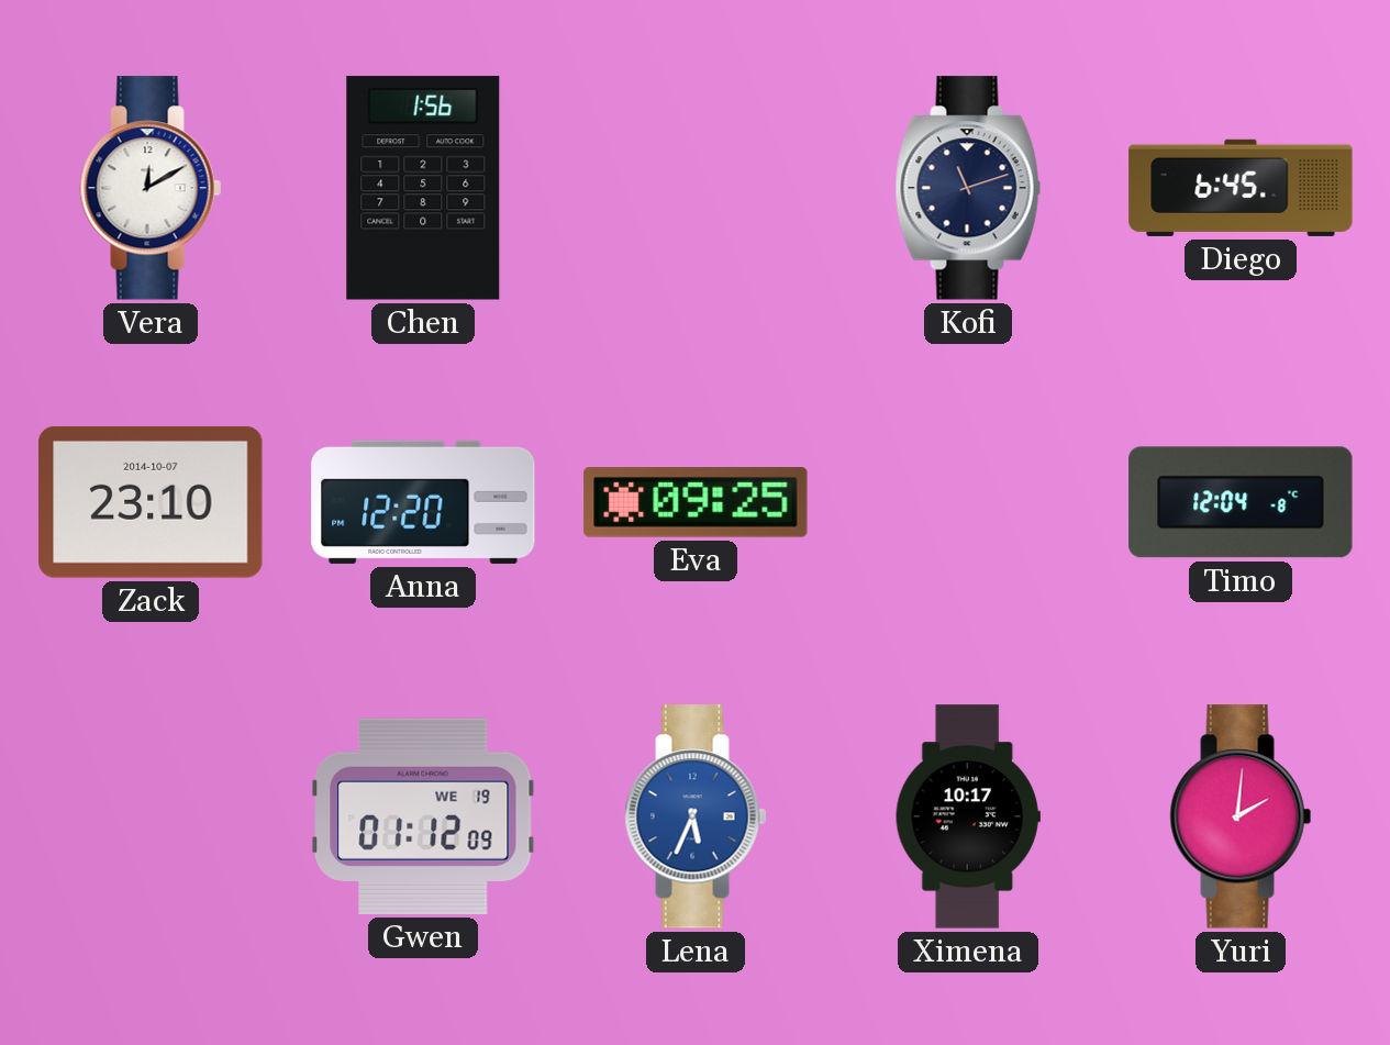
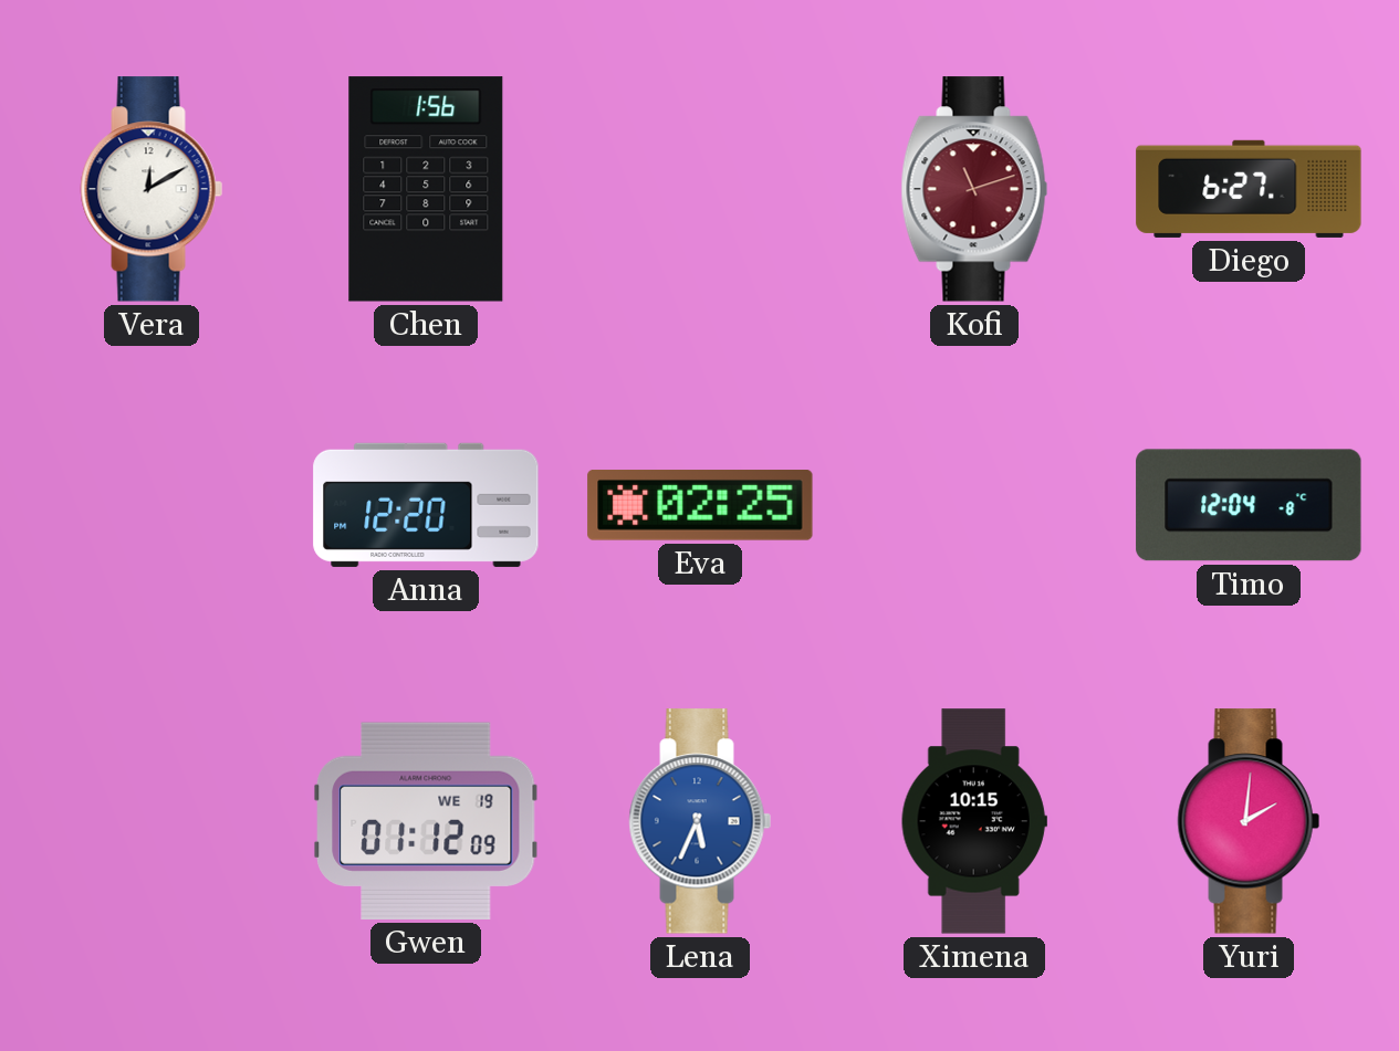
Kofi dial: navy -> burgundy
Diego: 6:45 -> 6:27
Zack: 23:10 -> none
Eva: 09:25 -> 02:25
Ximena: 10:17 -> 10:15
